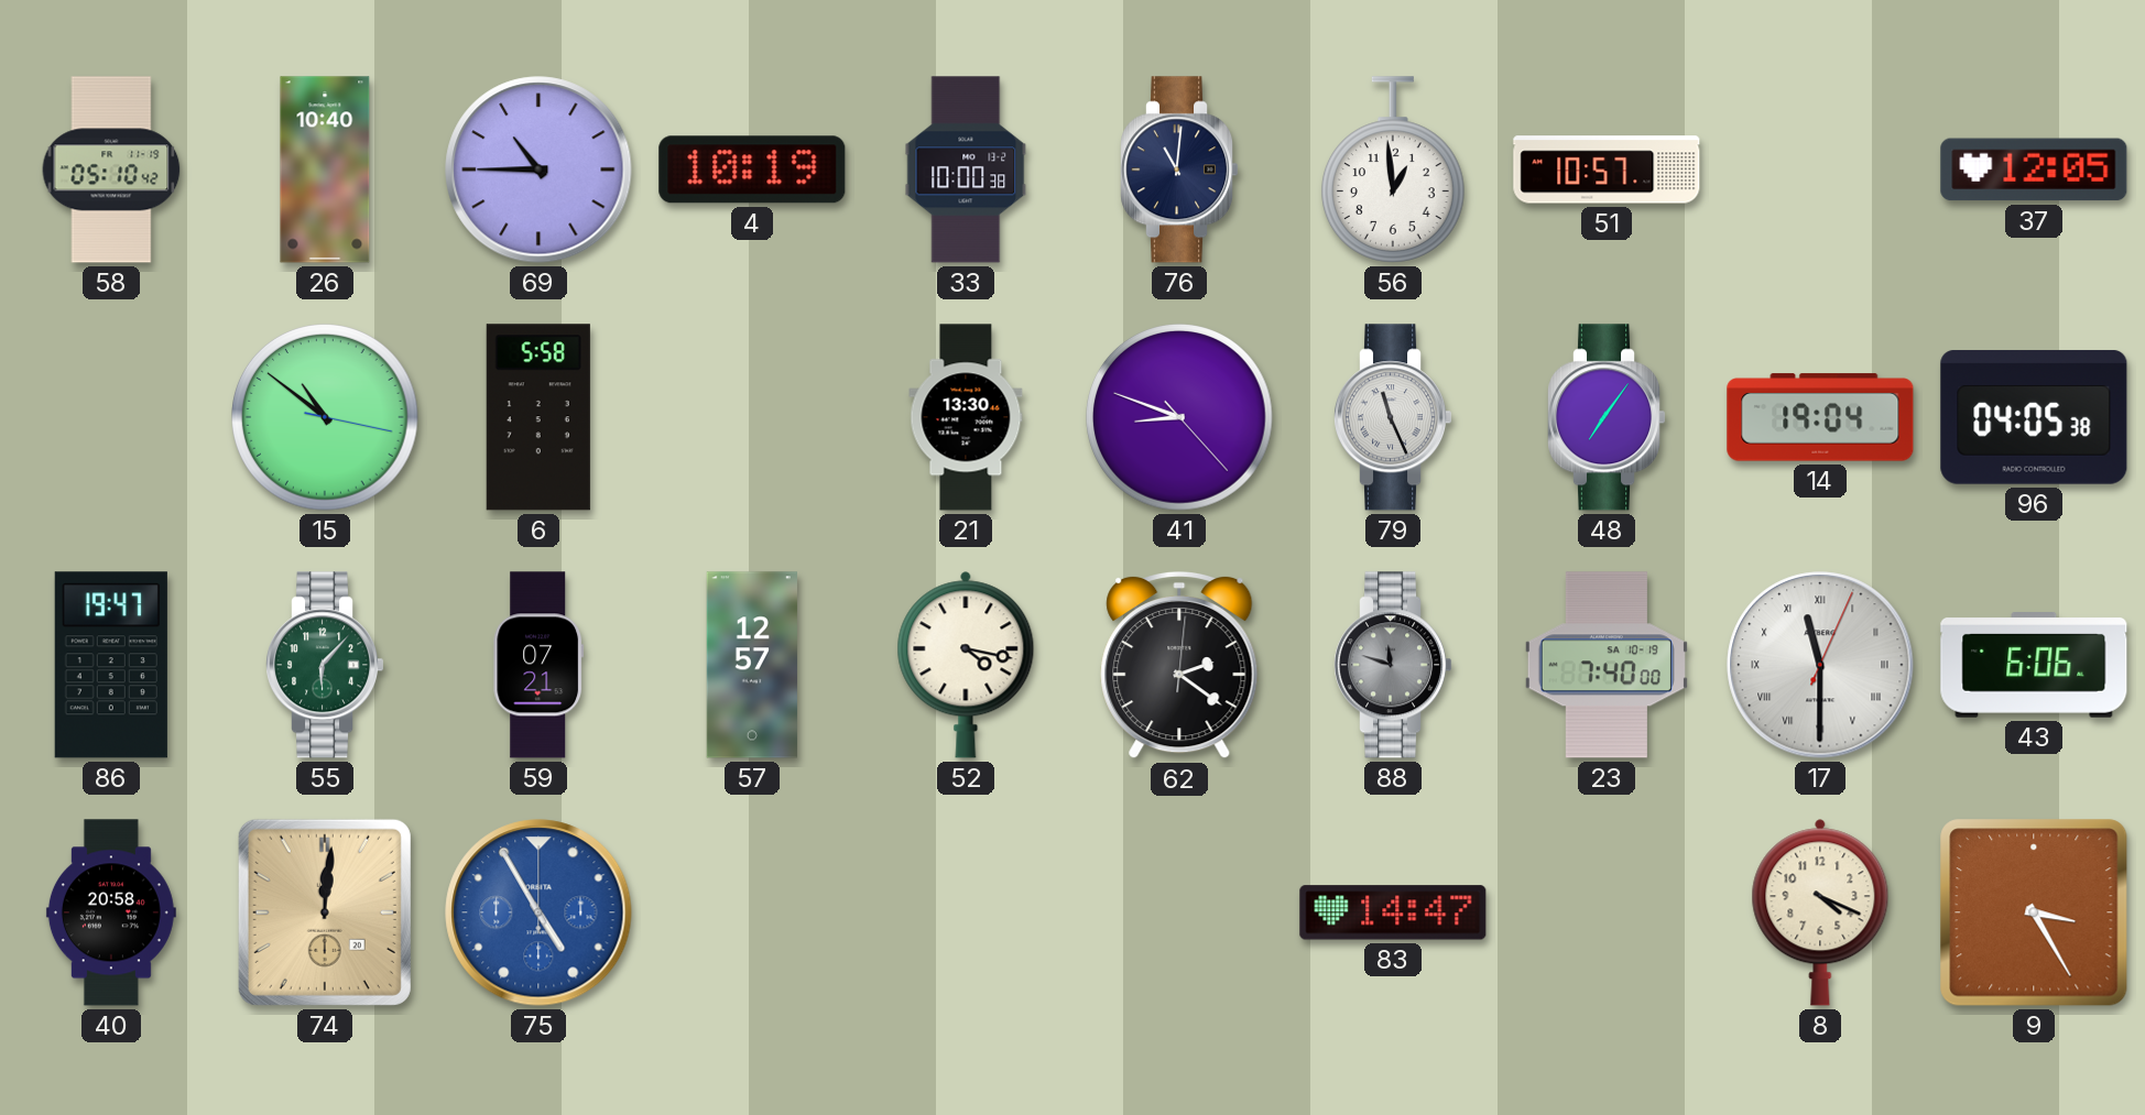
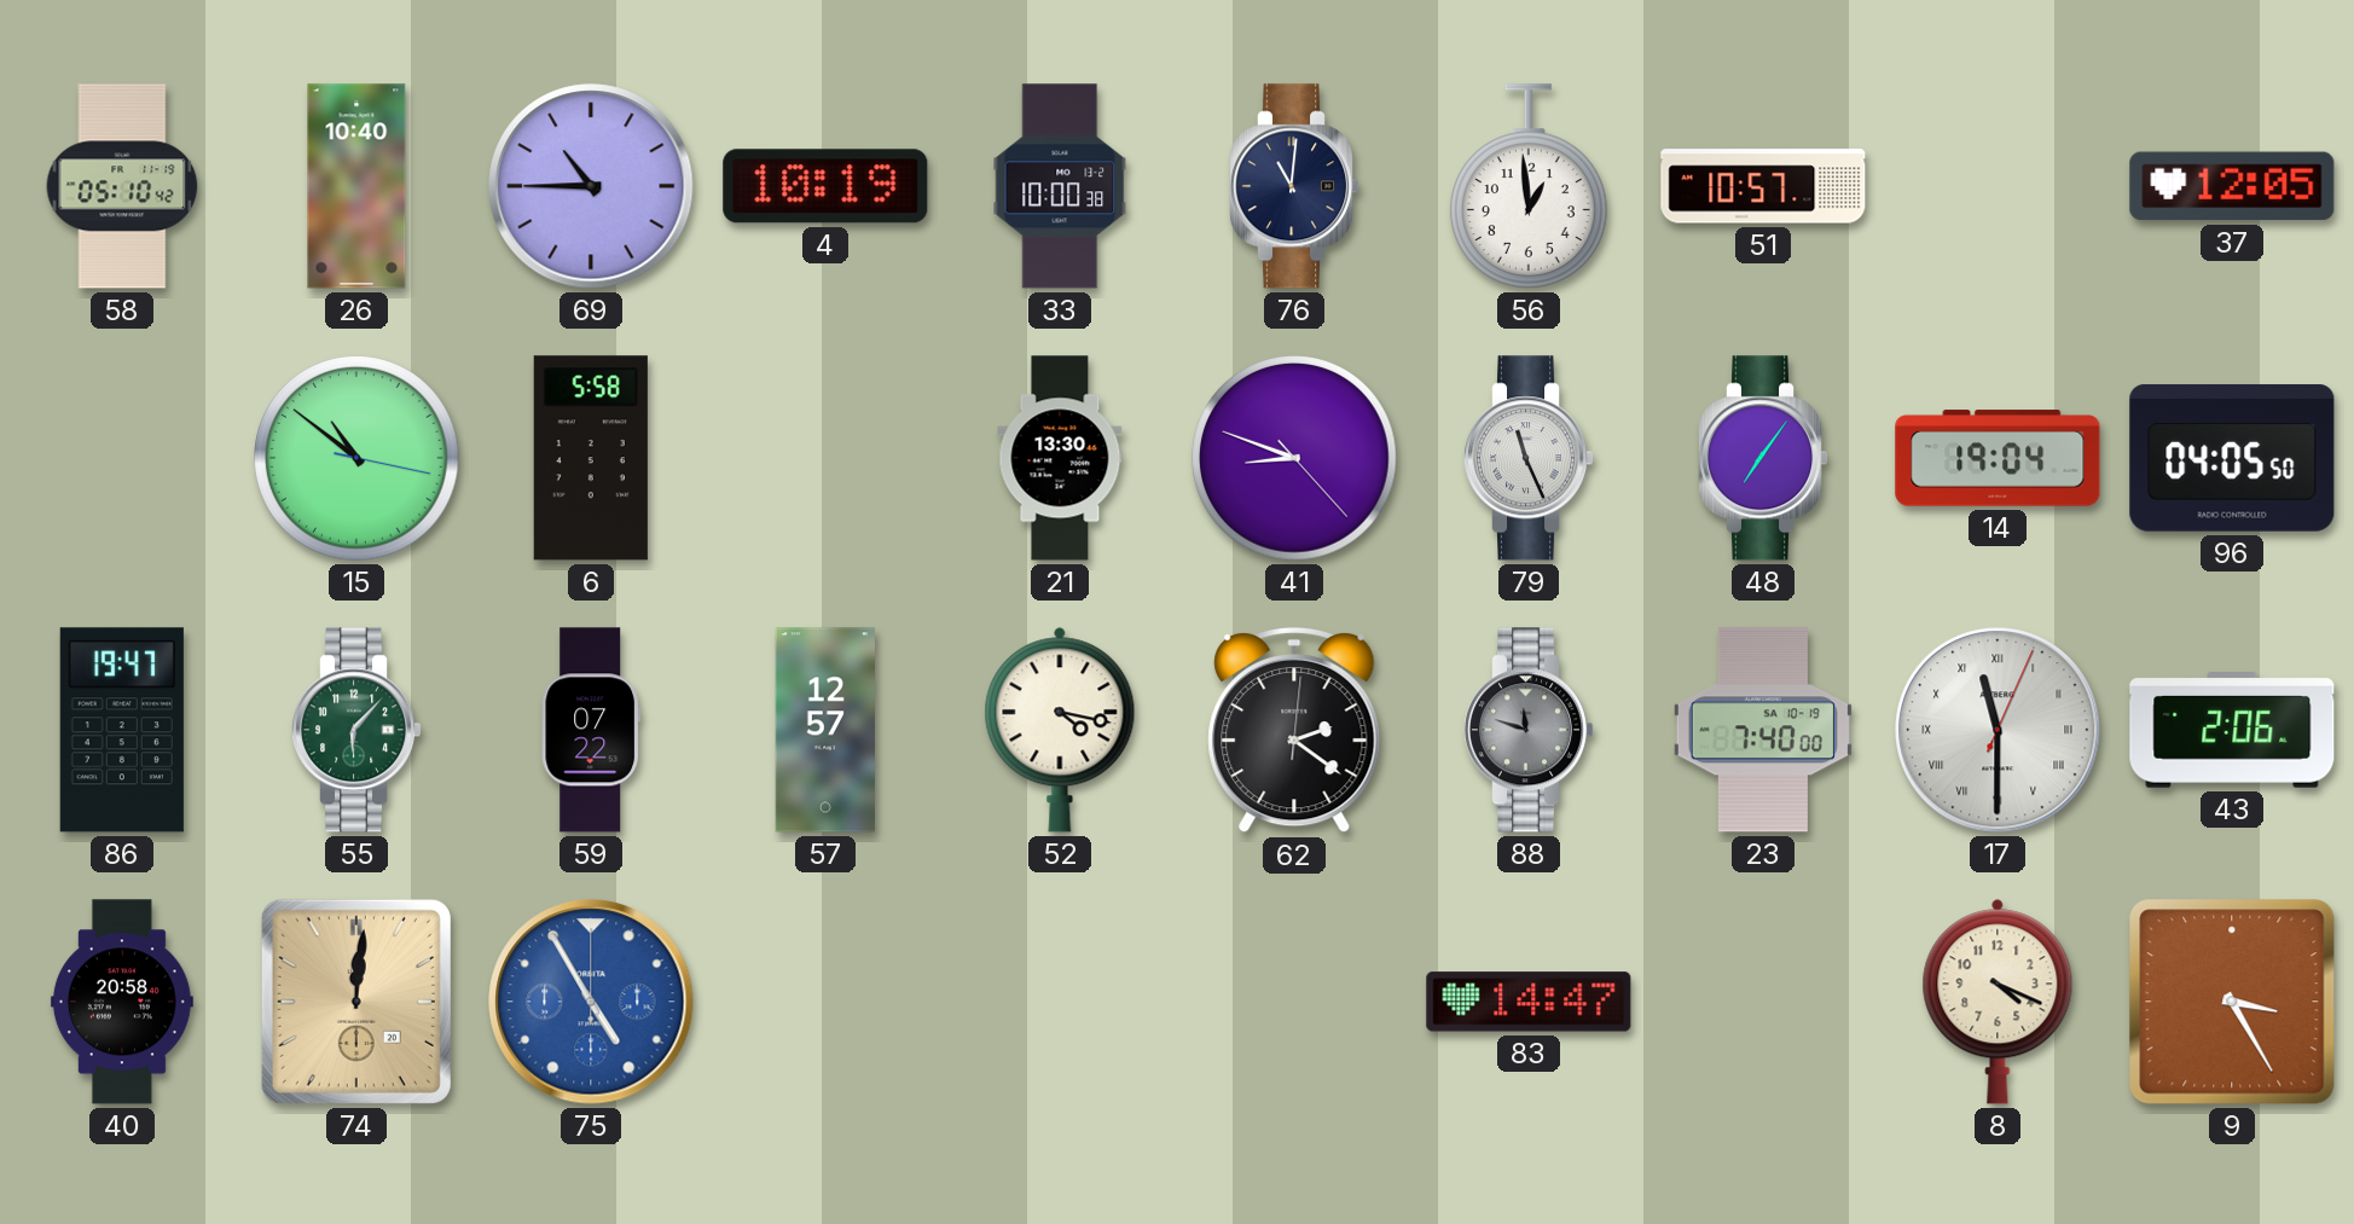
96: 04:05:38 -> 04:05:50
59: 07:21 -> 07:22
43: 6:06 -> 2:06
